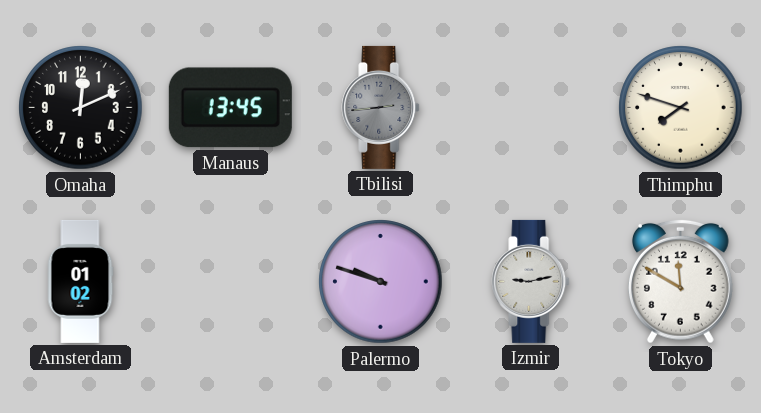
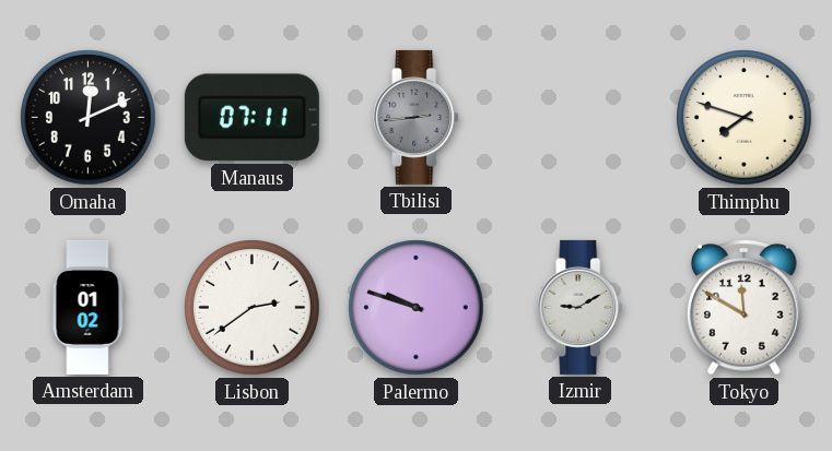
Manaus: 13:45 -> 07:11
Lisbon: none -> 2:39
Izmir: 9:13 -> 9:10
